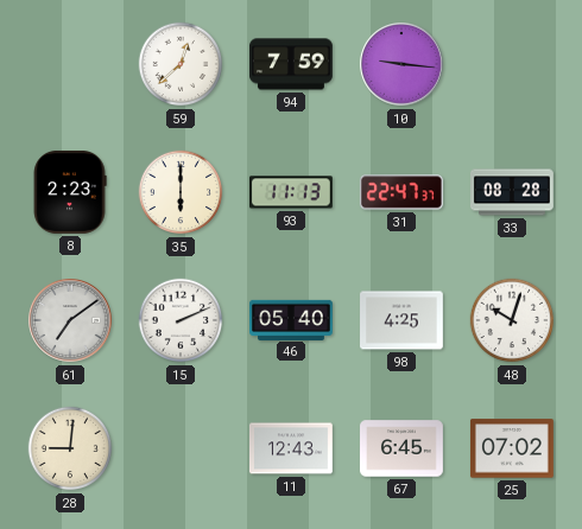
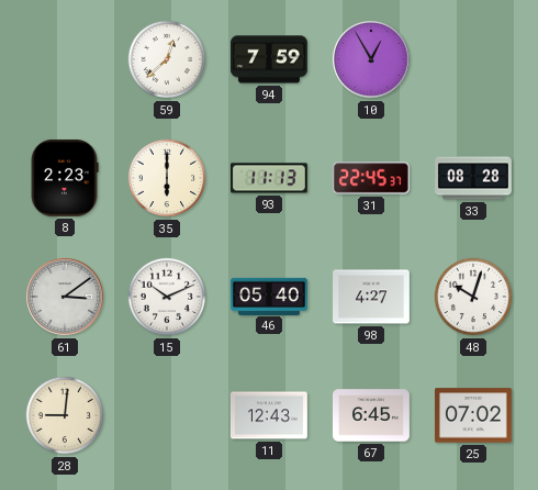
10: 9:16 -> 12:55
31: 22:47 -> 22:45
61: 7:09 -> 3:09
15: 2:11 -> 10:11
98: 4:25 -> 4:27
